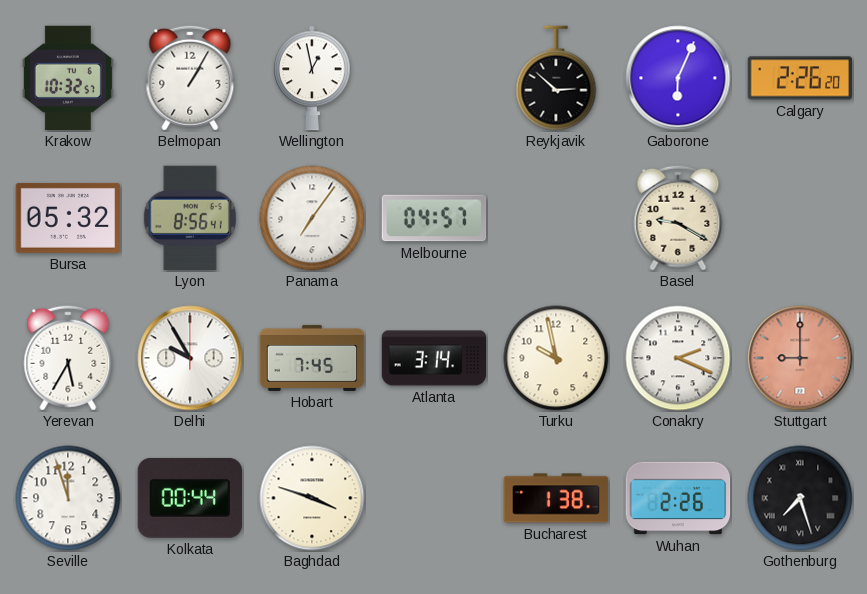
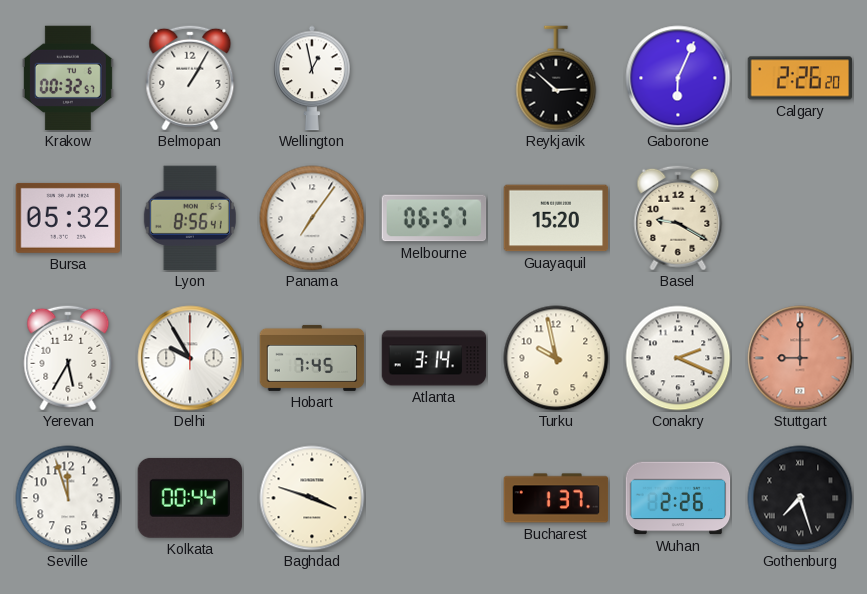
Krakow: 10:32 -> 00:32
Melbourne: 04:57 -> 06:57
Guayaquil: none -> 15:20
Bucharest: 1:38 -> 1:37
